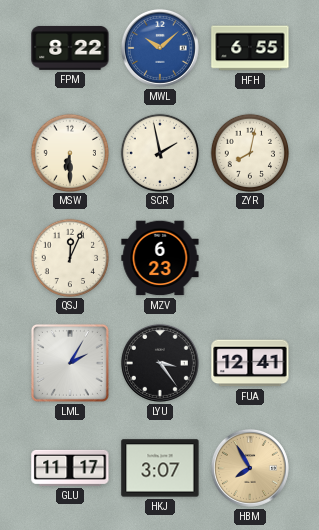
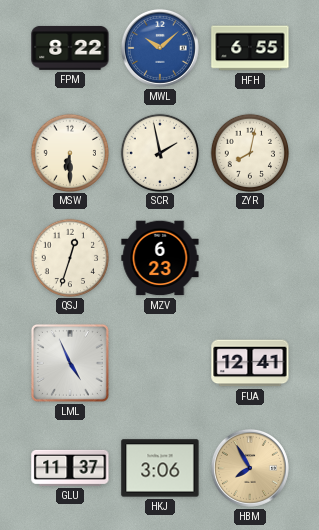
QSJ: 12:04 -> 12:33
LML: 2:05 -> 4:56
LYU: 3:24 -> none
GLU: 11:17 -> 11:37
HKJ: 3:07 -> 3:06
